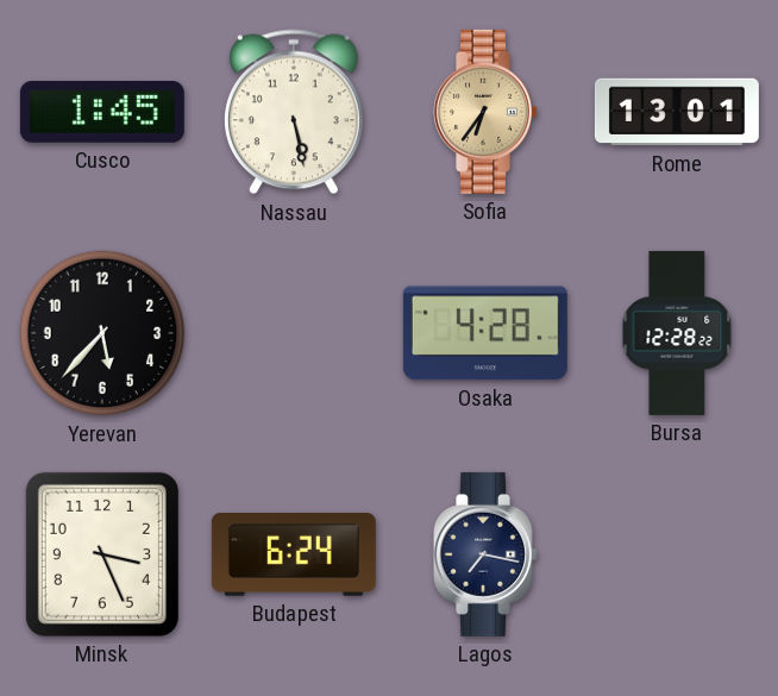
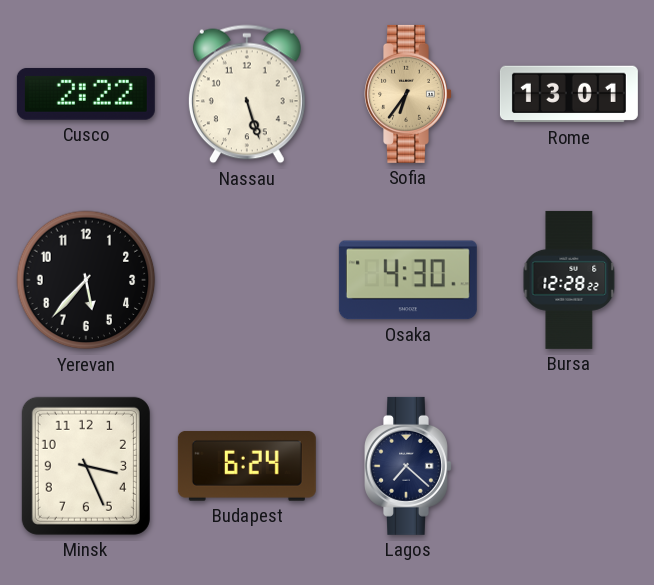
Cusco: 1:45 -> 2:22
Nassau: 5:28 -> 5:27
Osaka: 4:28 -> 4:30
Lagos: 7:17 -> 7:22
